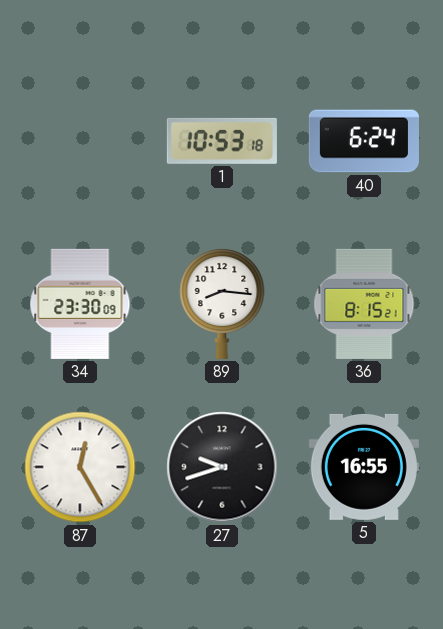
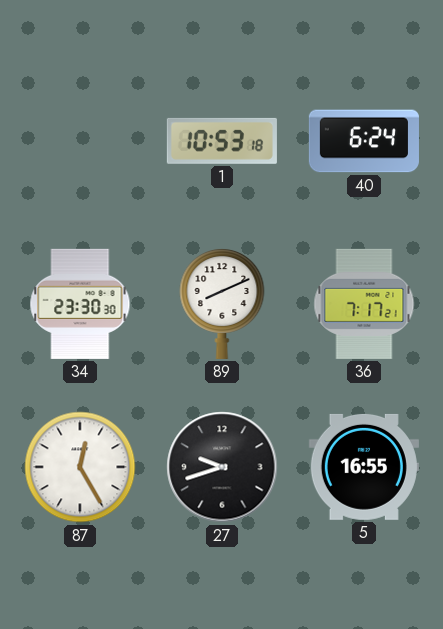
34: 23:30:09 -> 23:30:30
89: 8:16 -> 8:11
36: 8:15 -> 7:17
